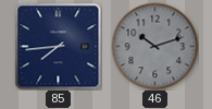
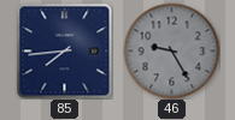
46: 10:12 -> 9:25
